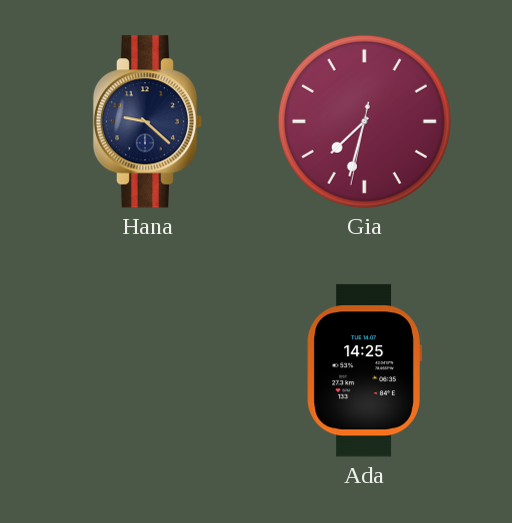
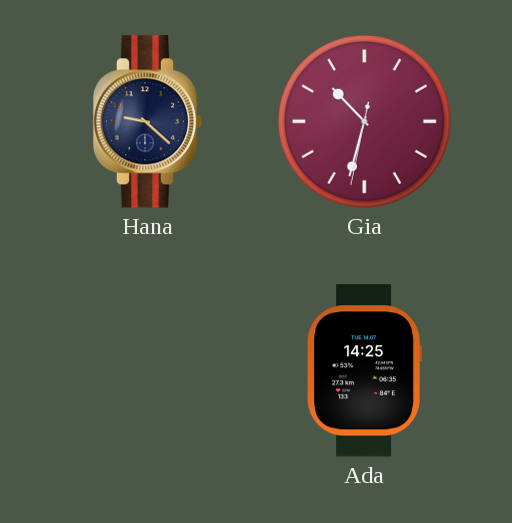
Gia: 7:32 -> 10:32
